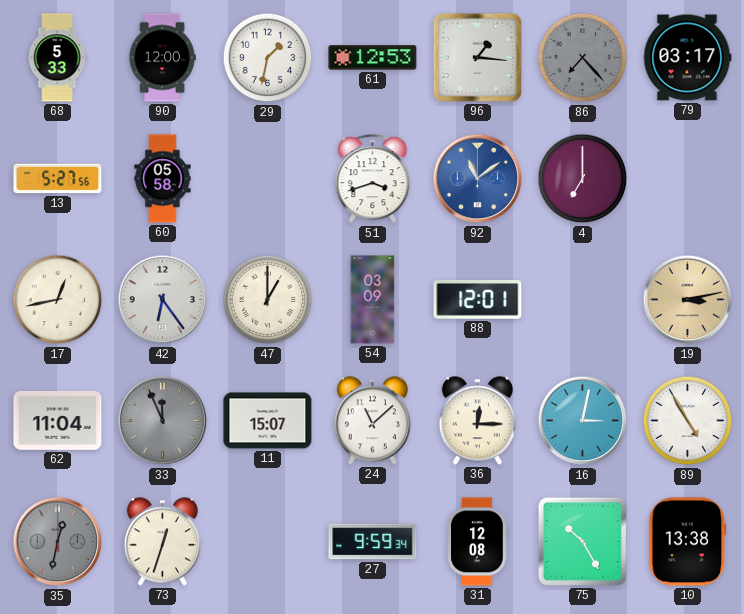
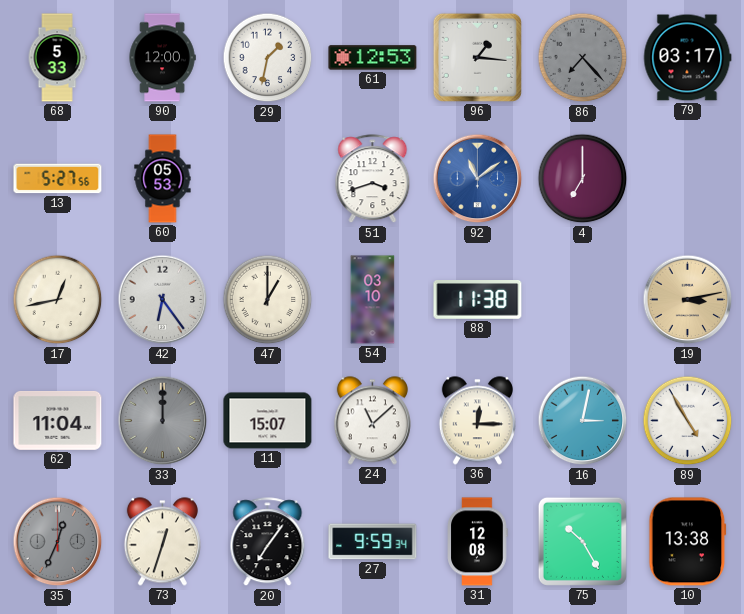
60: 05:58 -> 05:53
54: 03:09 -> 03:10
88: 12:01 -> 11:38
33: 11:56 -> 12:00
35: 12:32 -> 12:34
20: none -> 7:06
